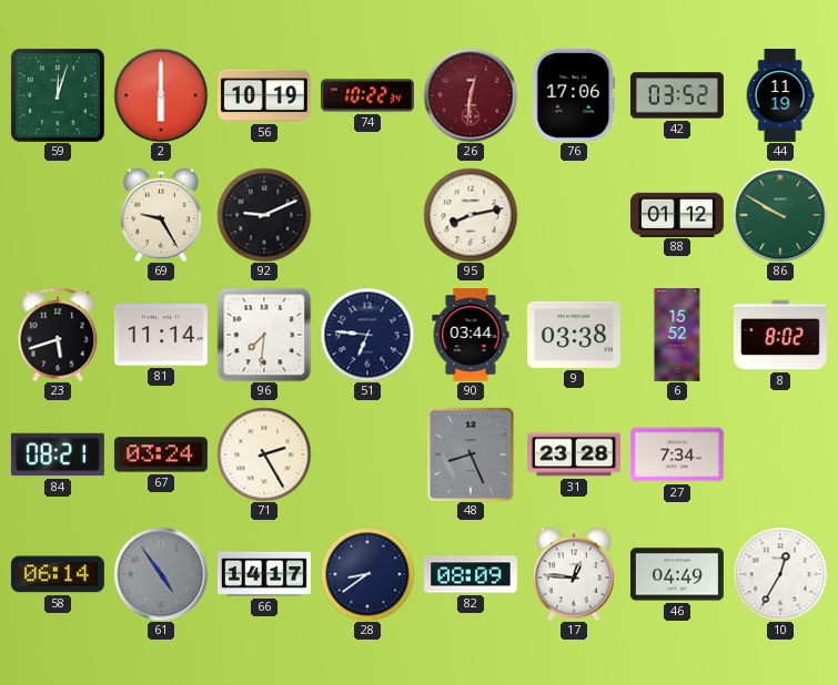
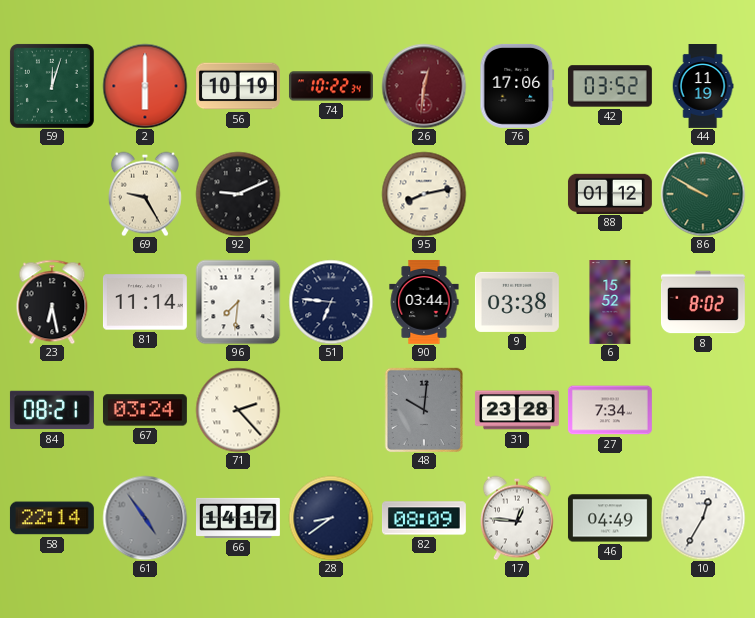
23: 5:42 -> 6:28
71: 2:25 -> 2:23
48: 8:26 -> 10:01
58: 06:14 -> 22:14
